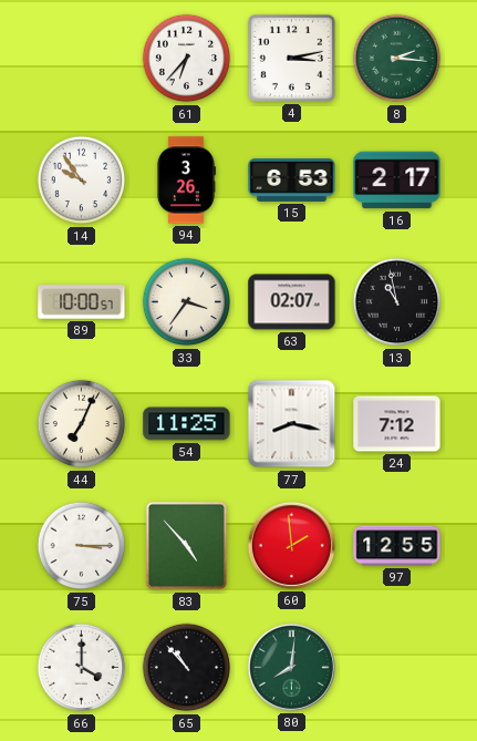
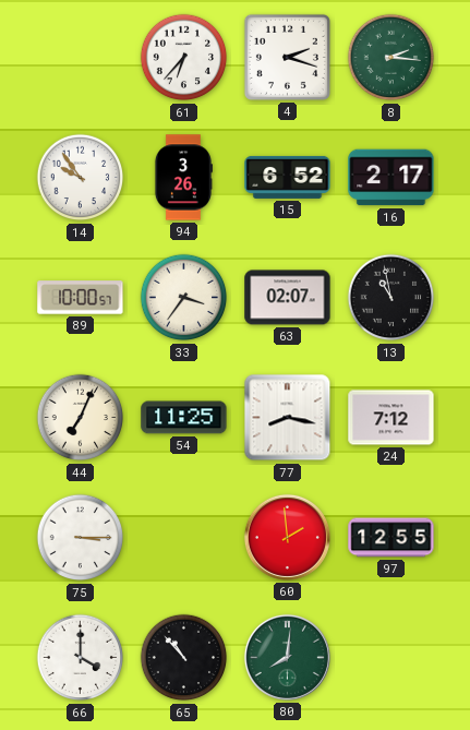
4: 3:13 -> 2:18
15: 6:53 -> 6:52
83: 4:53 -> none
